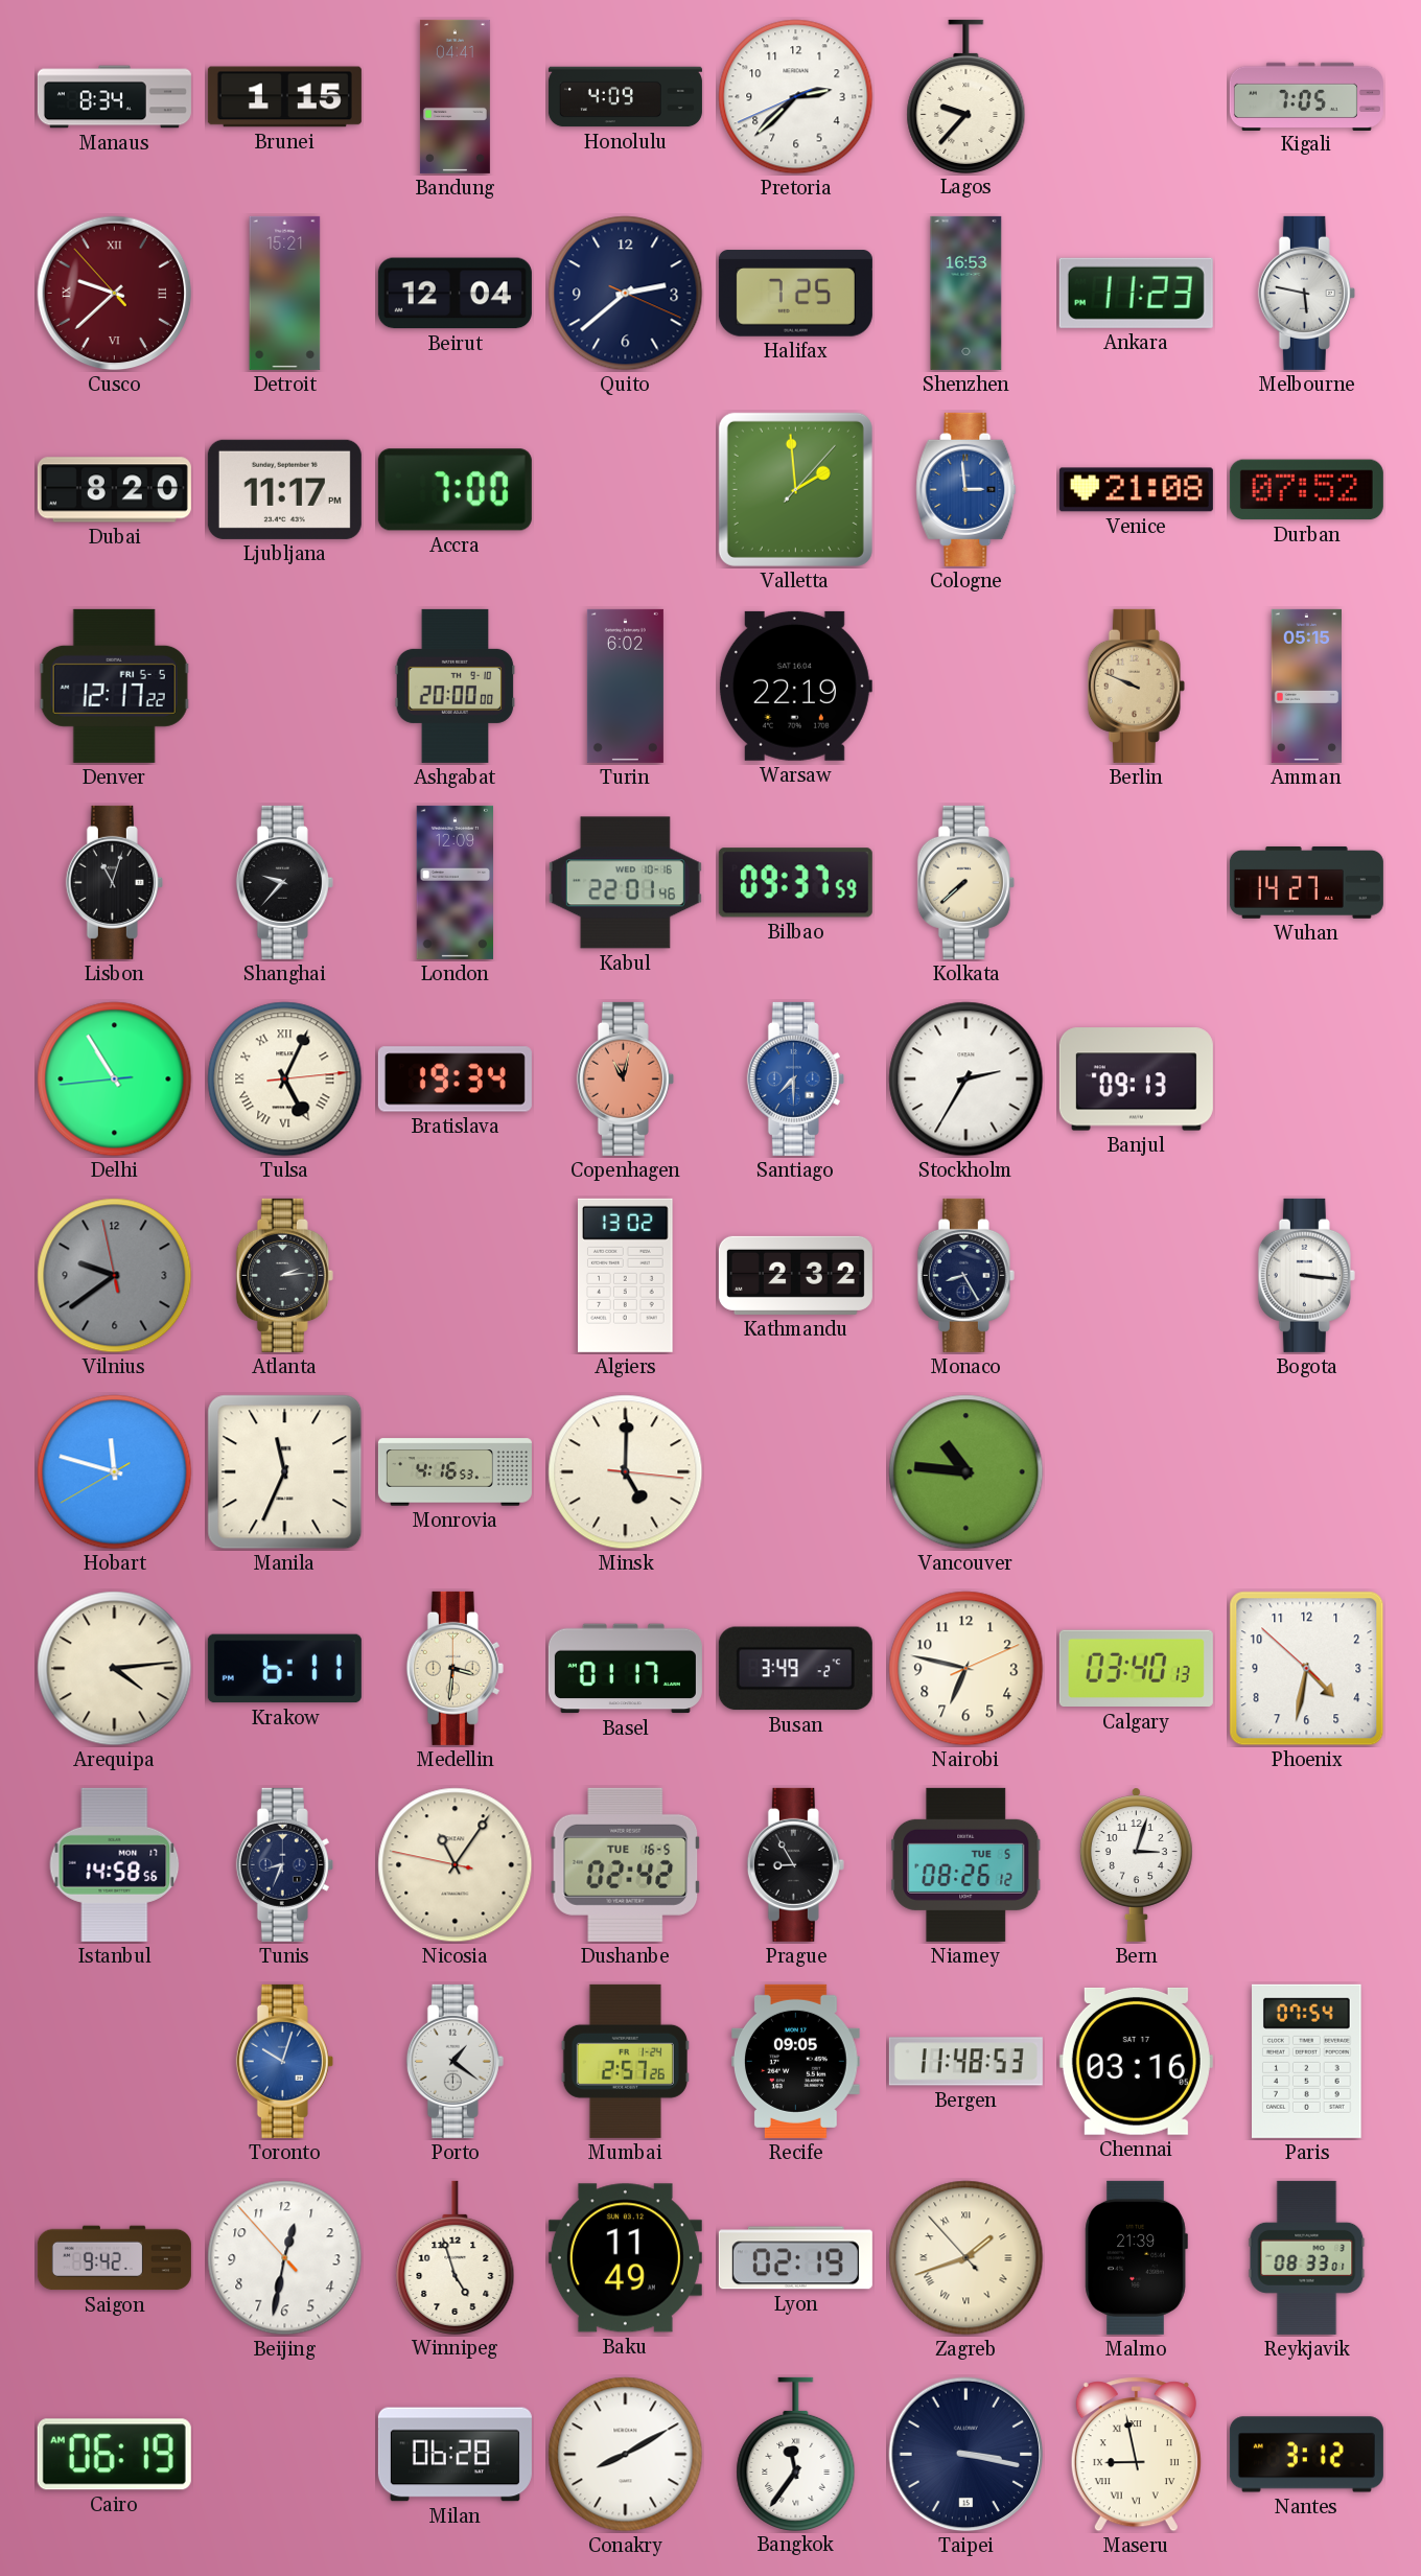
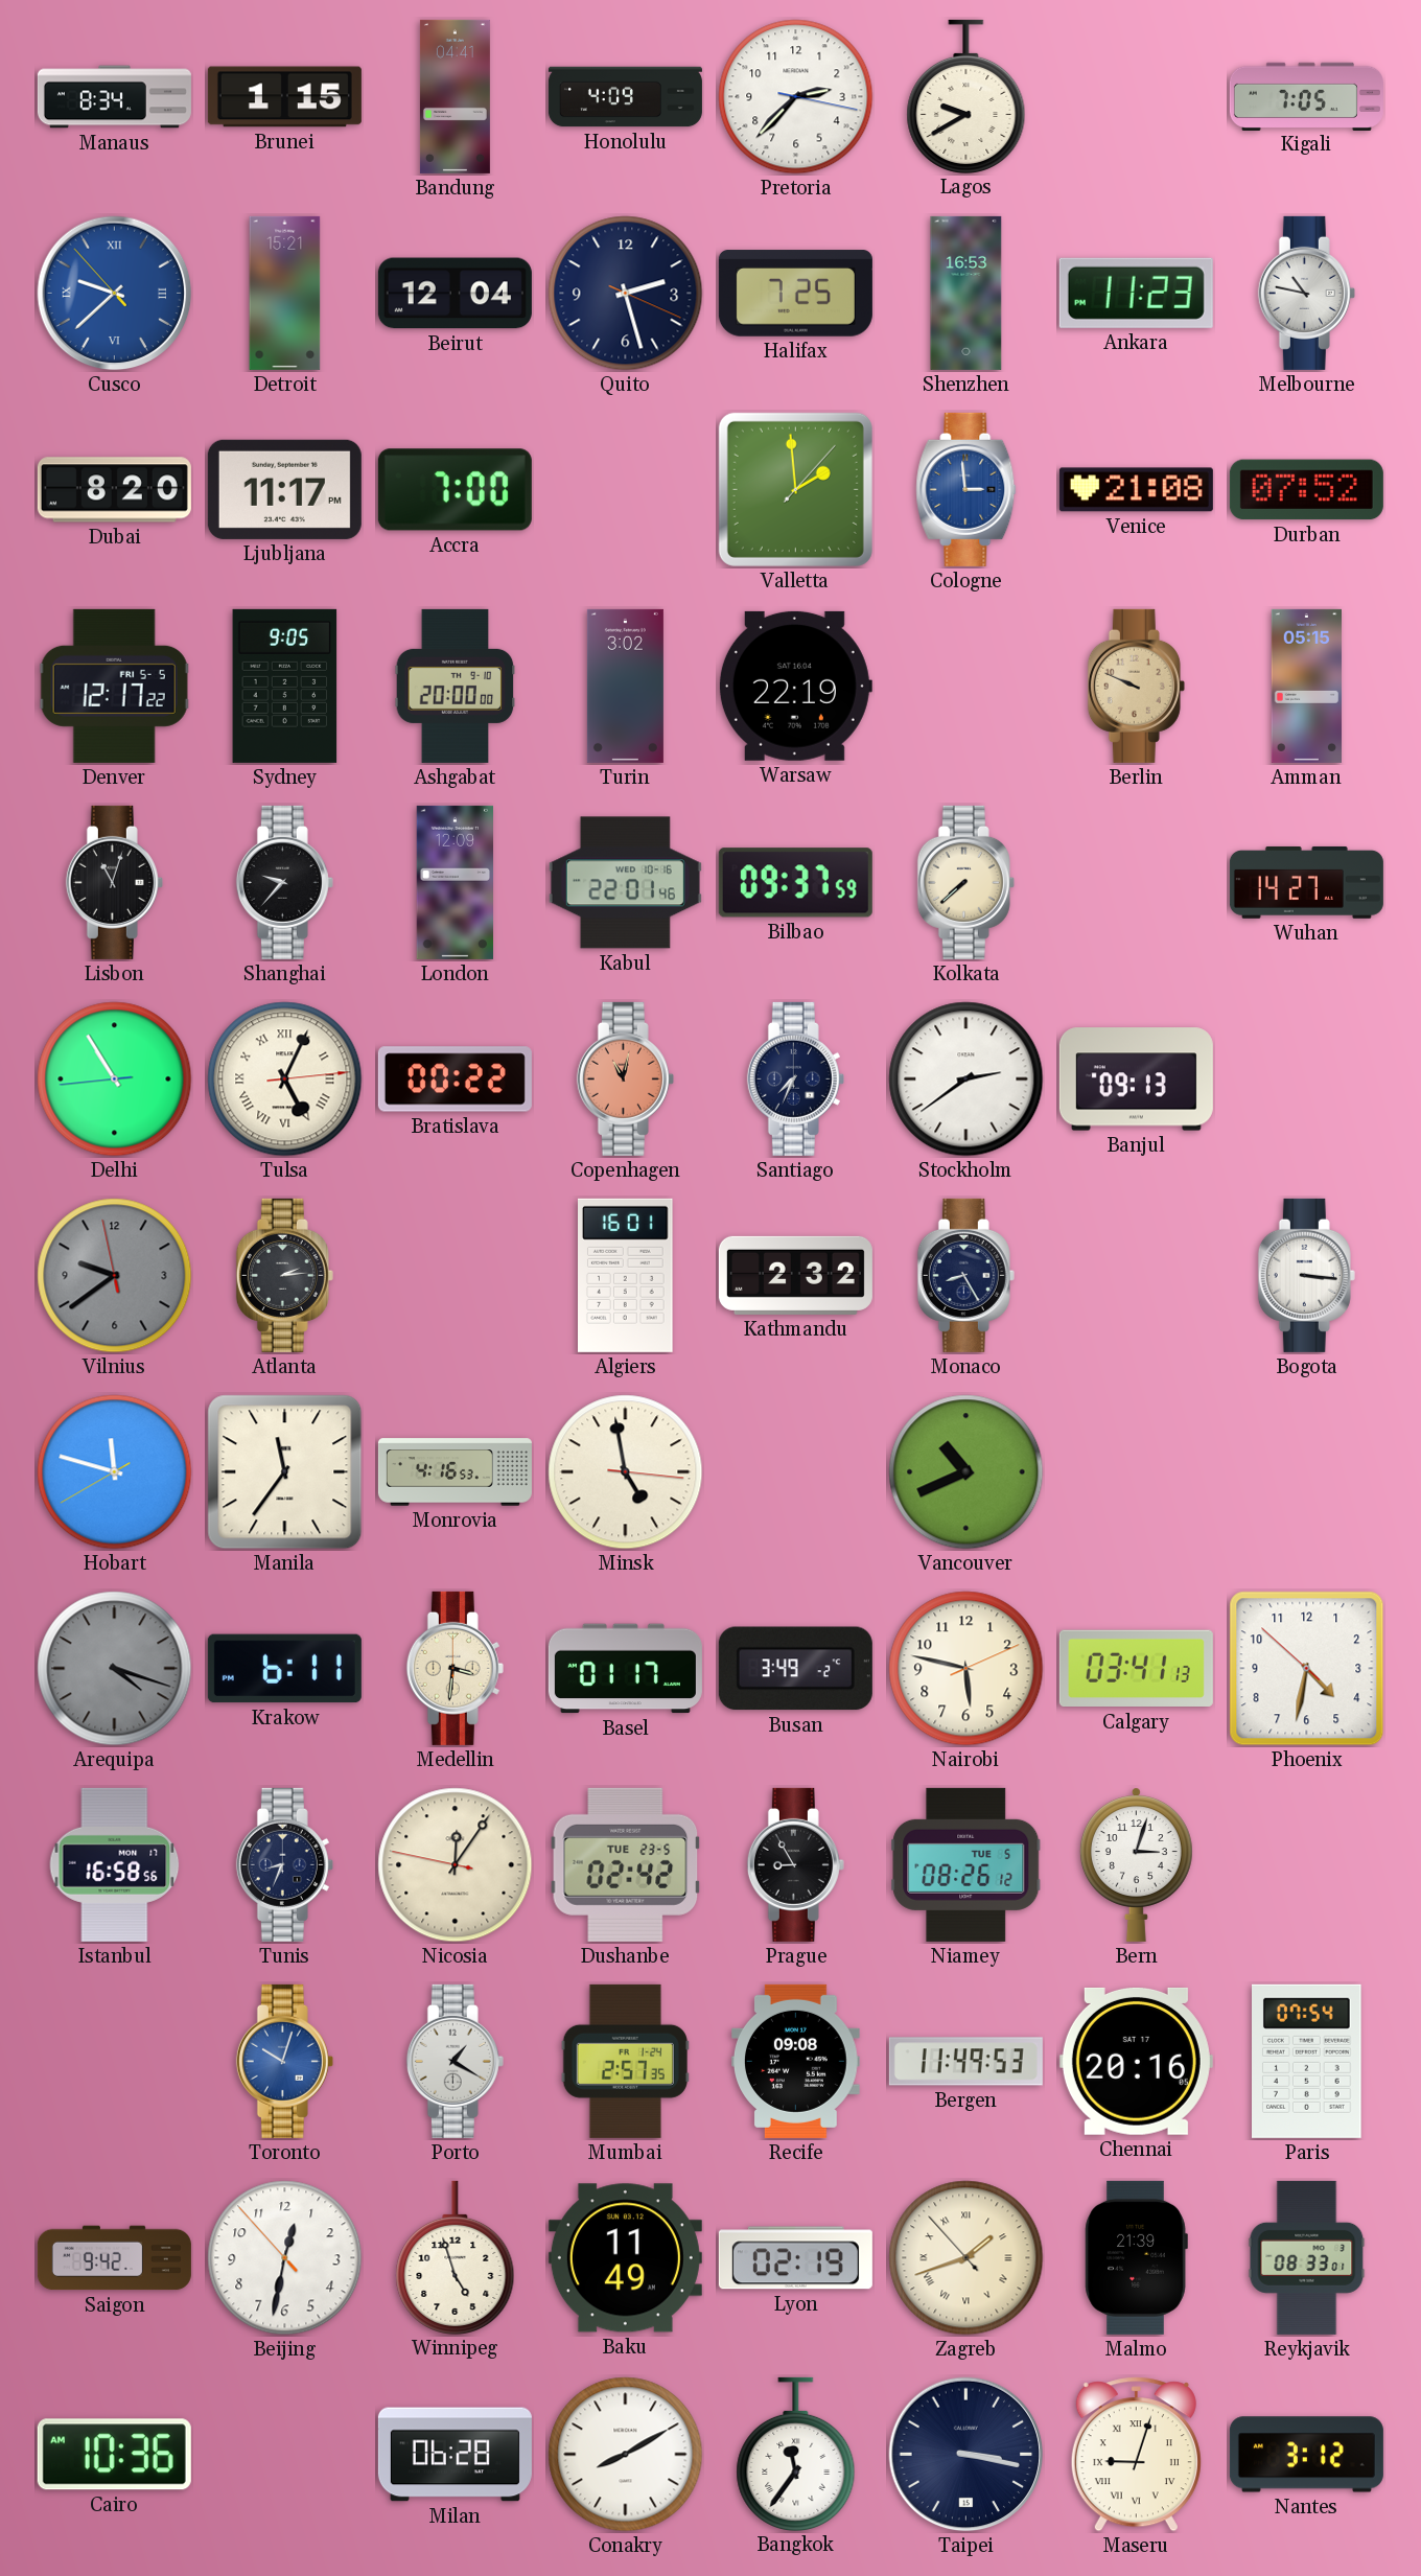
Pretoria: 2:37:41 -> 2:37:17
Lagos: 9:37 -> 9:40
Cusco dial: burgundy -> blue
Quito: 2:38 -> 2:27
Melbourne: 5:47 -> 10:47
Sydney: none -> 9:05
Turin: 6:02 -> 3:02
Bratislava: 19:34 -> 00:22
Santiago: 7:30 -> 7:34
Santiago dial: blue -> navy
Stockholm: 2:35 -> 2:39
Algiers: 13:02 -> 16:01
Manila: 11:34 -> 11:36
Minsk: 5:00 -> 4:58
Vancouver: 10:46 -> 10:41
Arequipa: 4:14 -> 4:18
Arequipa dial: cream -> grey
Nairobi: 6:47 -> 5:47
Calgary: 03:40 -> 03:41
Istanbul: 14:58 -> 16:58
Nicosia: 11:05 -> 12:05
Dushanbe date: TUE 16-5 -> TUE 23-5
Porto: 1:21 -> 1:20
Mumbai: 2:57:26 -> 2:57:35
Recife: 09:05 -> 09:08
Bergen: 11:48 -> 11:49
Chennai: 03:16 -> 20:16
Cairo: 06:19 -> 10:36
Maseru: 8:58 -> 9:03
